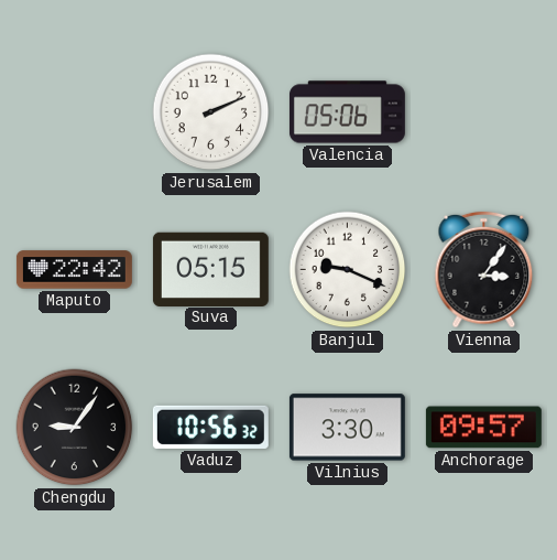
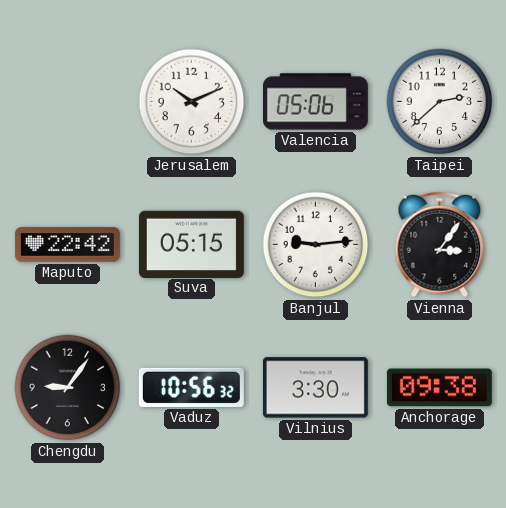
Jerusalem: 2:11 -> 10:11
Taipei: none -> 2:38
Banjul: 9:19 -> 9:14
Anchorage: 09:57 -> 09:38
